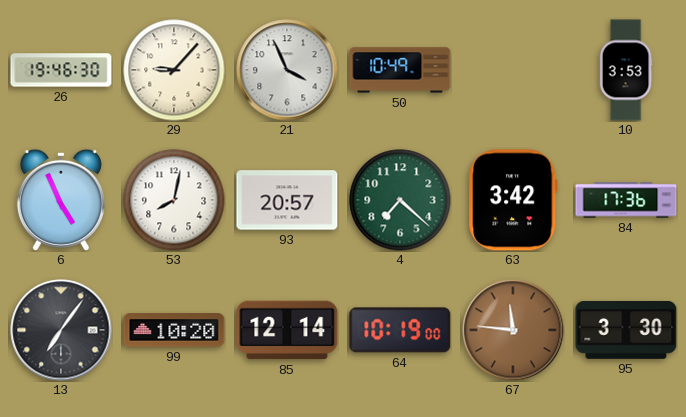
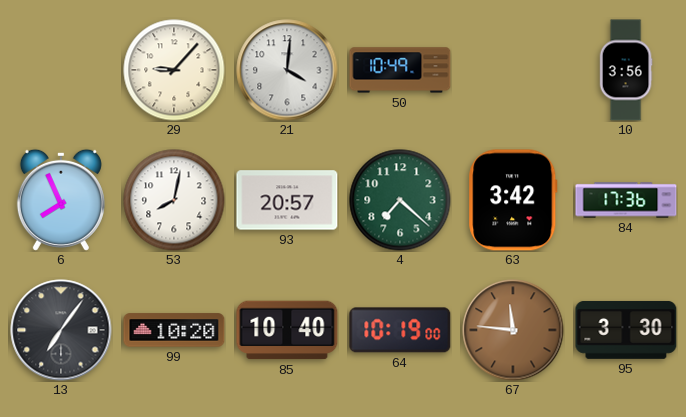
26: 19:46 -> none
21: 3:56 -> 4:01
10: 3:53 -> 3:56
6: 4:56 -> 7:56
85: 12:14 -> 10:40
